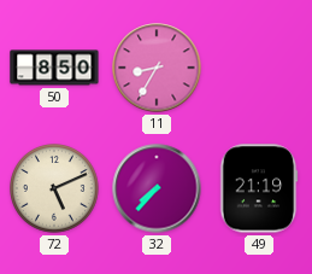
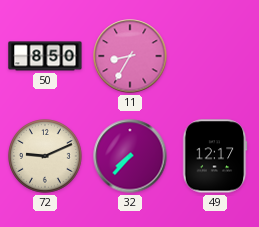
72: 5:11 -> 9:11
49: 21:19 -> 12:17
